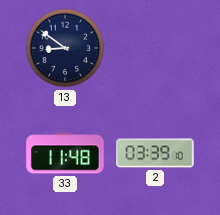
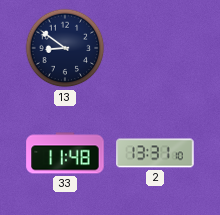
2: 03:39 -> 13:31
